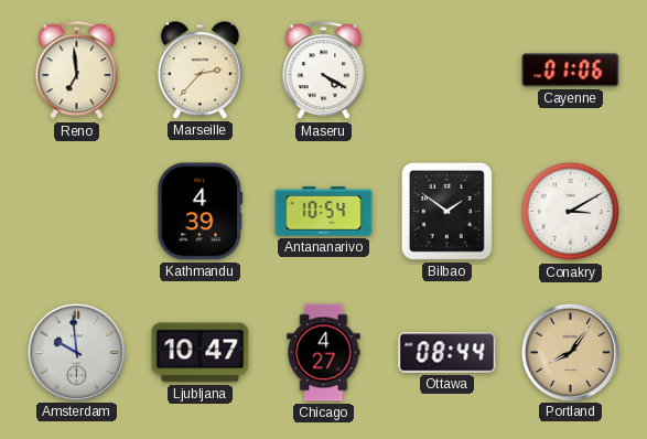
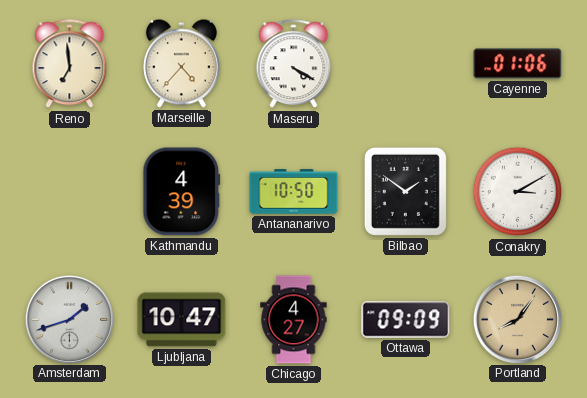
Marseille: 2:37 -> 4:37
Antananarivo: 10:54 -> 10:50
Amsterdam: 9:59 -> 1:42
Ottawa: 08:44 -> 09:09
